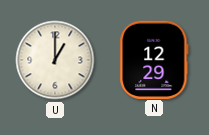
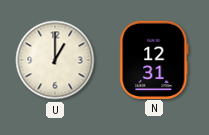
N: 12:29 -> 12:31
